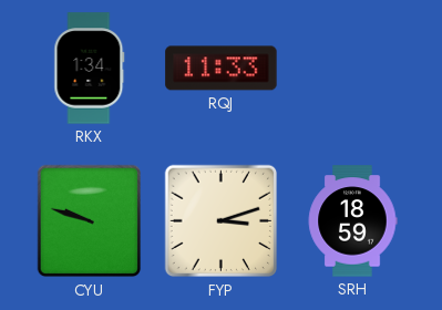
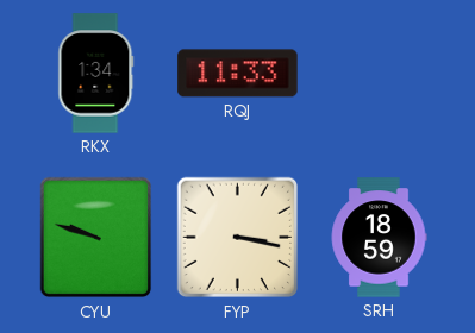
FYP: 3:12 -> 3:17
